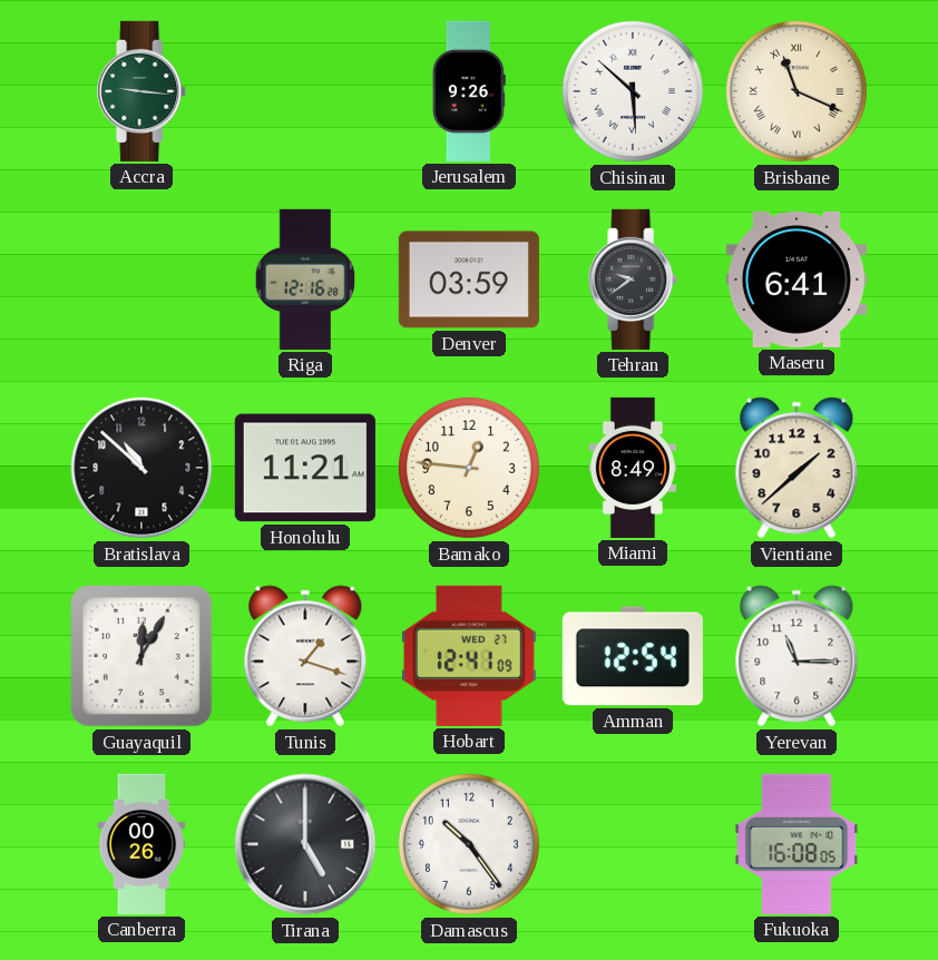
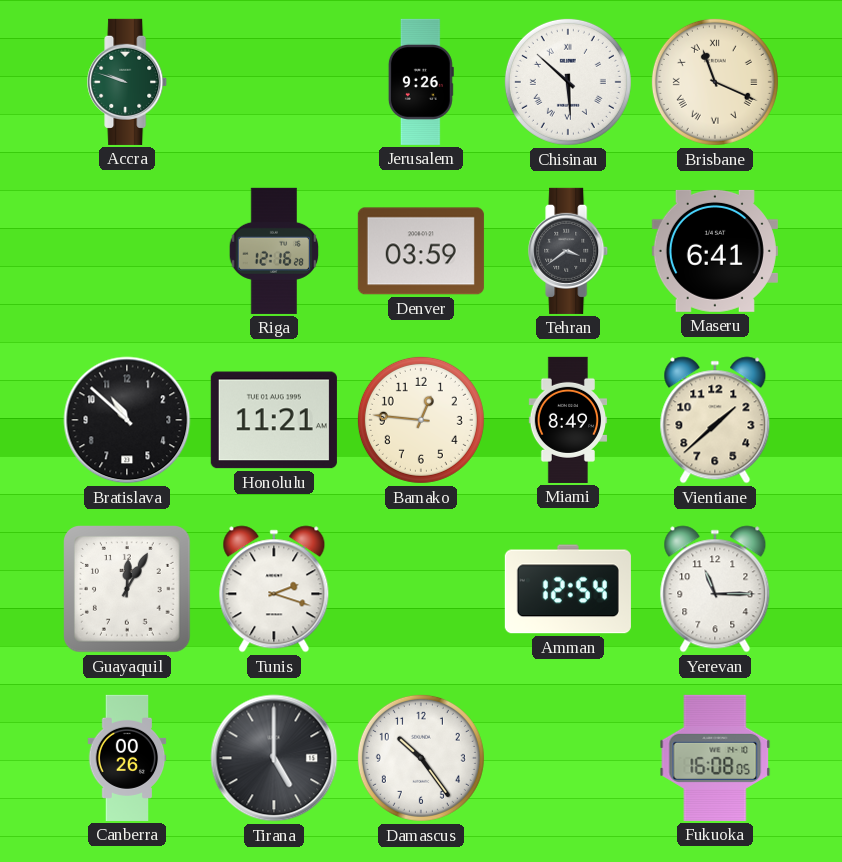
Accra: 9:16 -> 9:48
Tehran: 9:39 -> 3:39
Tunis: 1:18 -> 2:18
Hobart: 12:41 -> none
